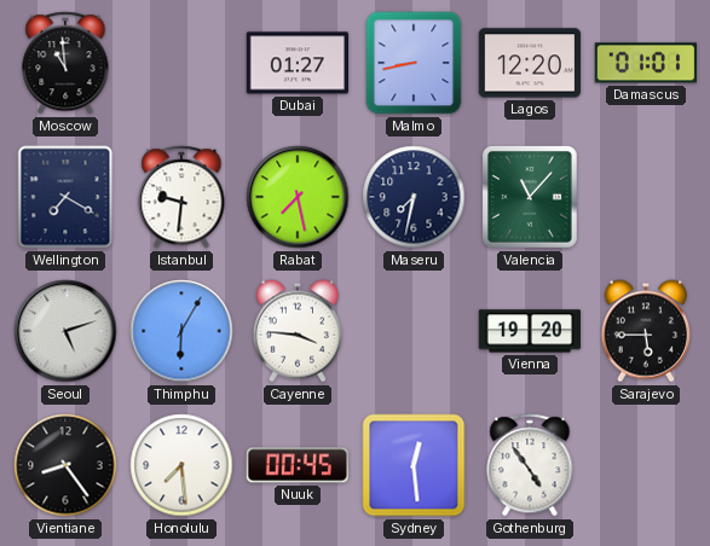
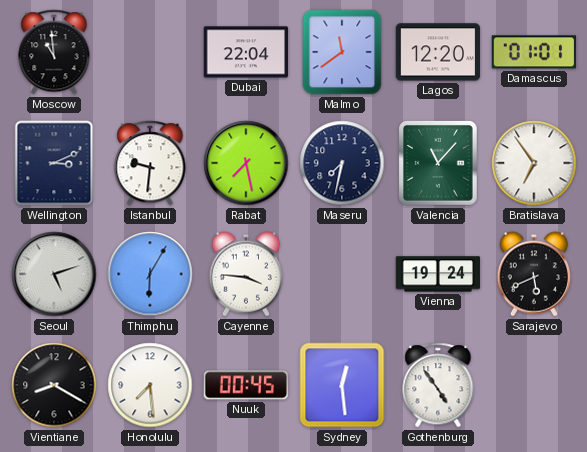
Dubai: 01:27 -> 22:04
Malmo: 8:43 -> 11:39
Wellington: 7:20 -> 3:11
Bratislava: none -> 6:54
Vienna: 19:20 -> 19:24
Sarajevo: 5:45 -> 5:41
Vientiane: 8:24 -> 8:20
